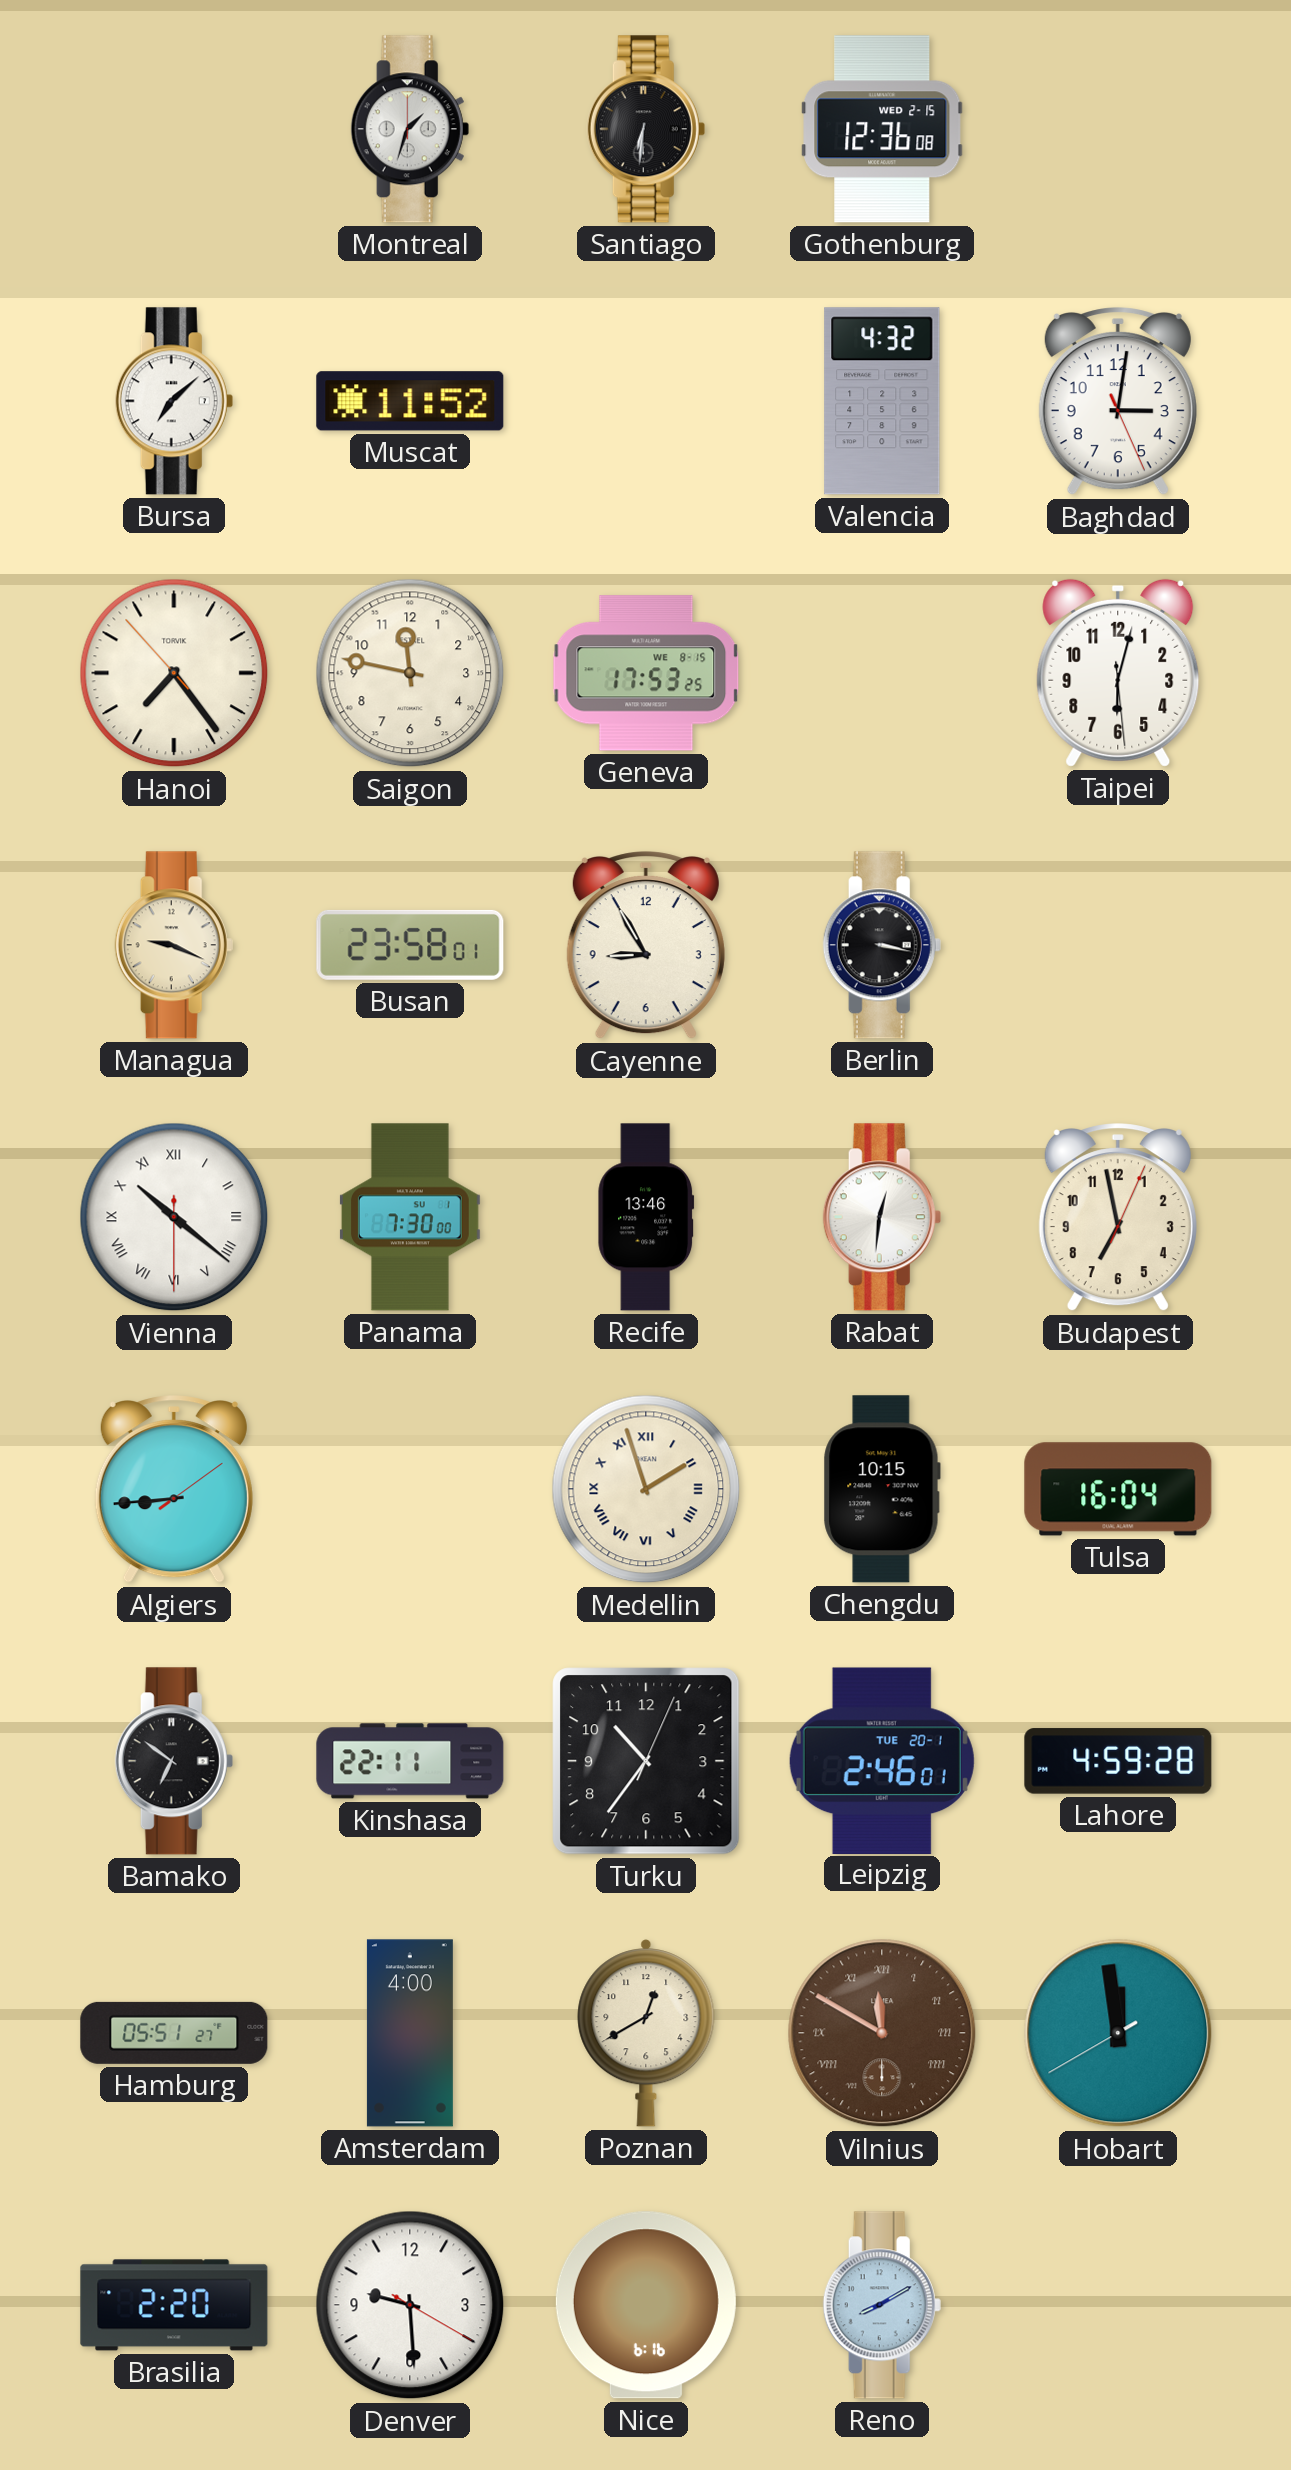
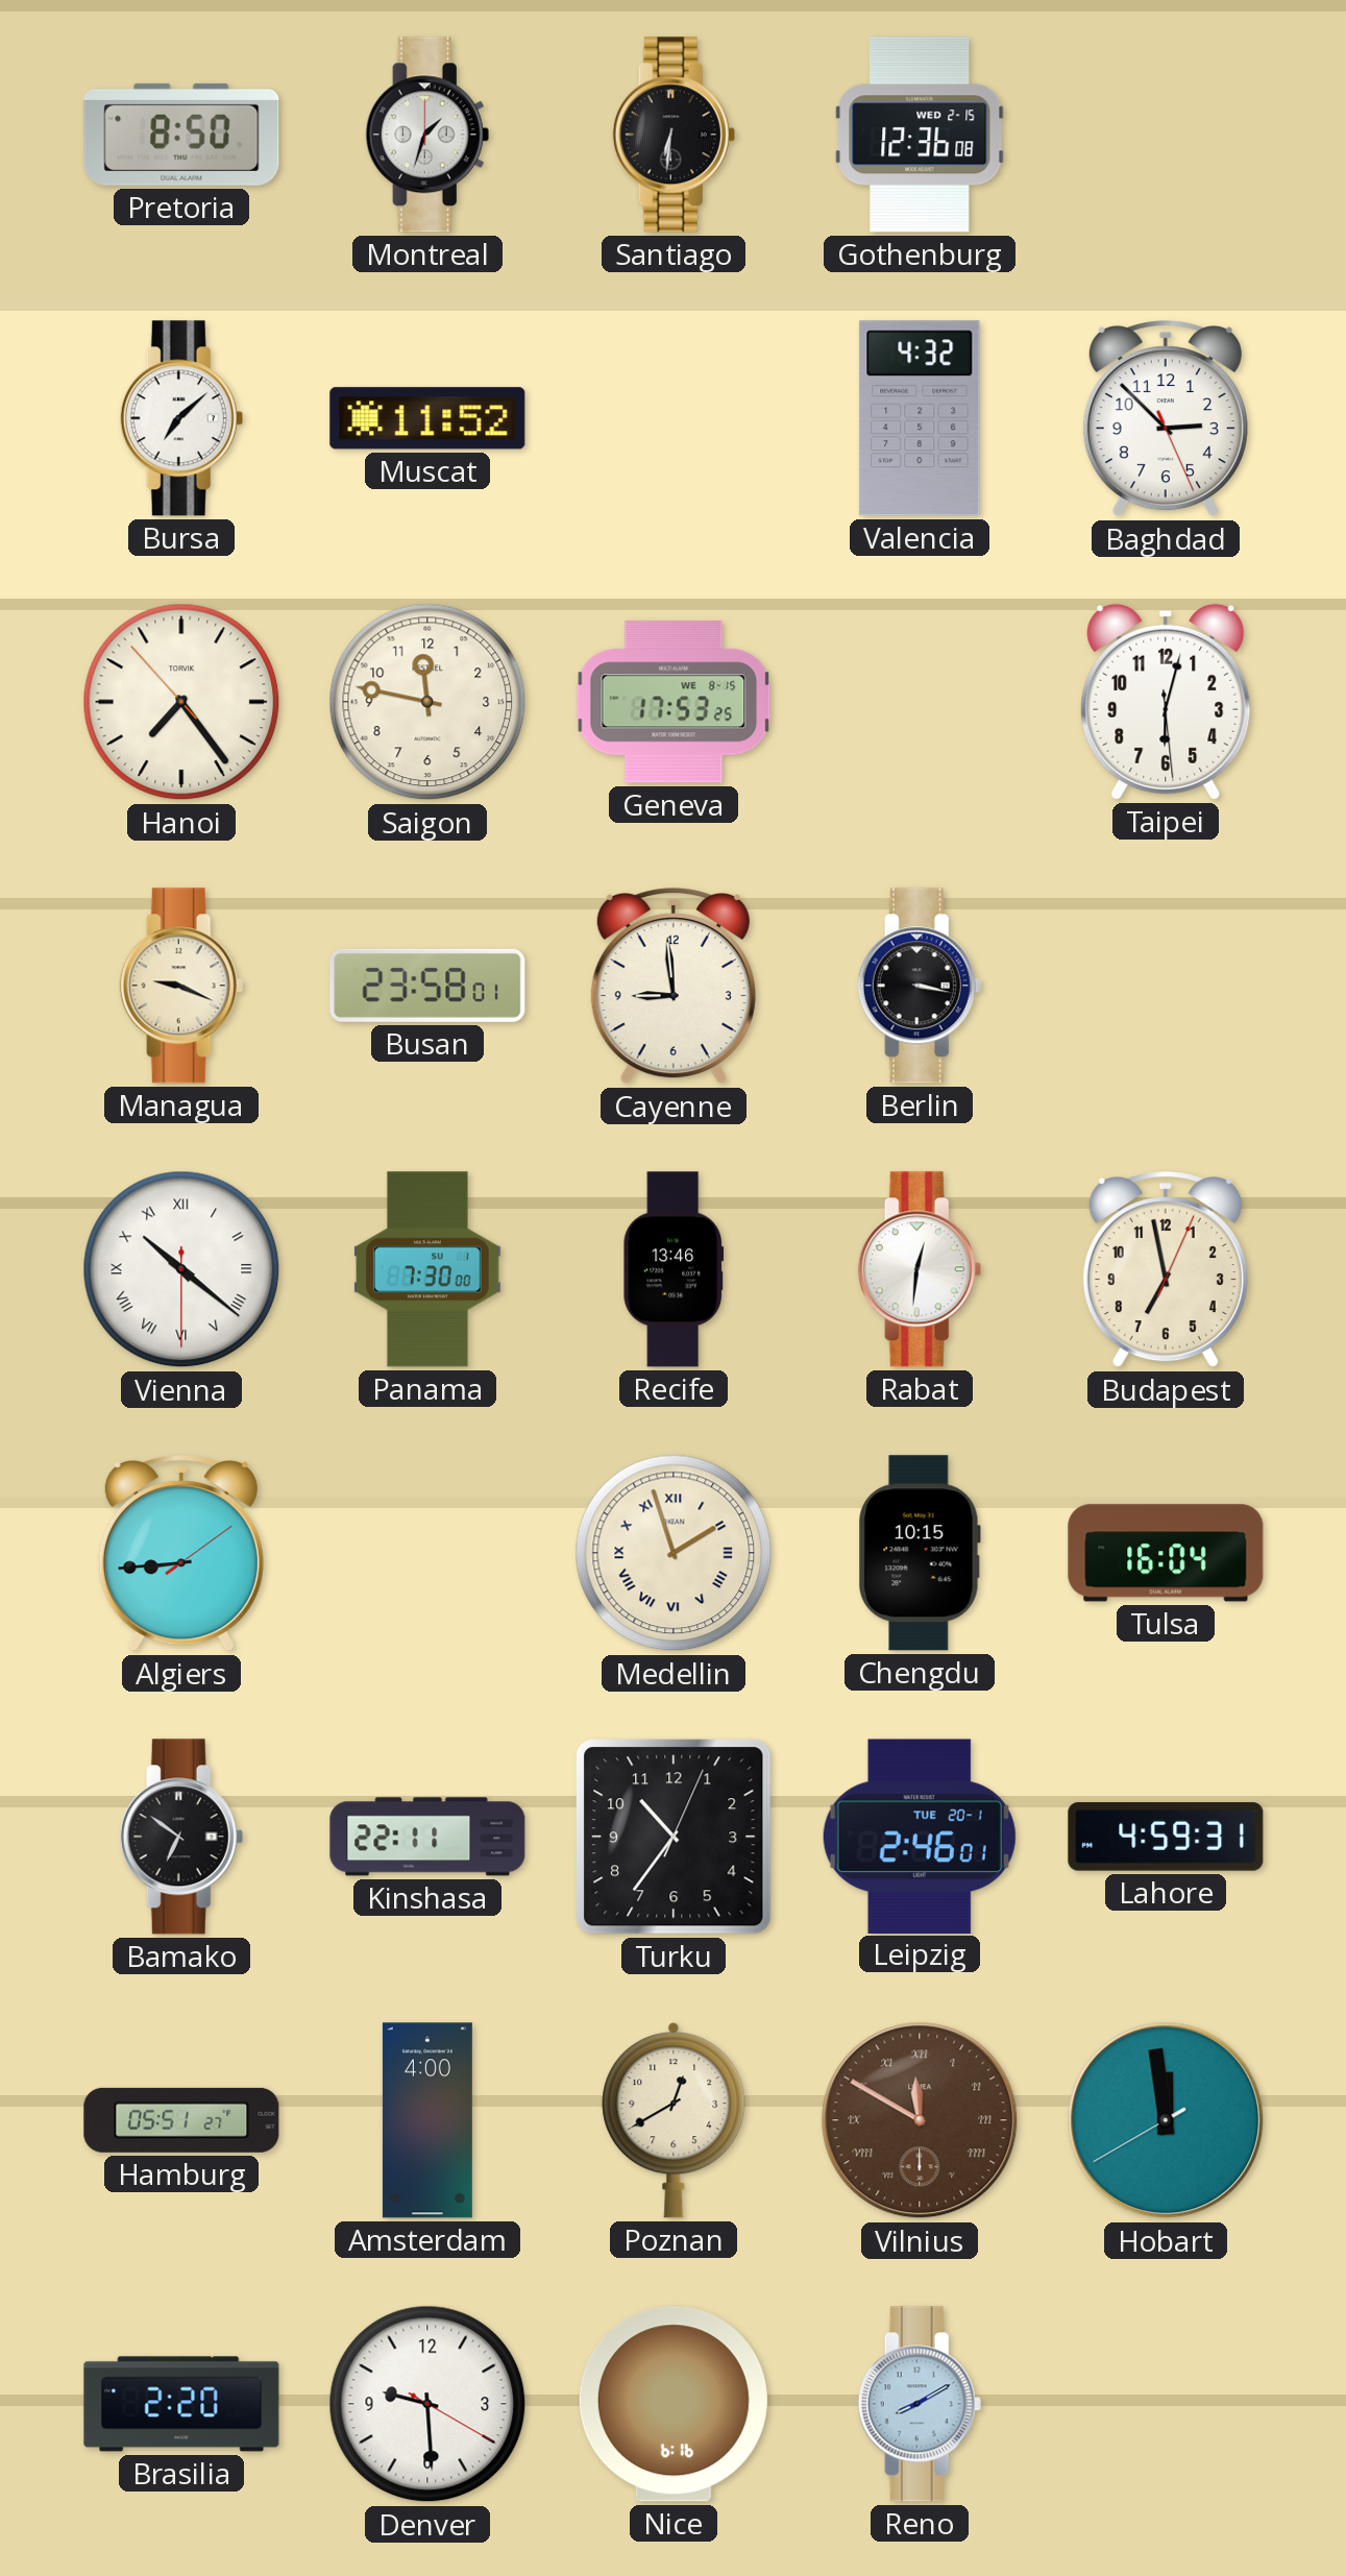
Pretoria: none -> 8:50
Baghdad: 3:01 -> 2:52
Cayenne: 8:55 -> 8:59
Lahore: 4:59:28 -> 4:59:31
